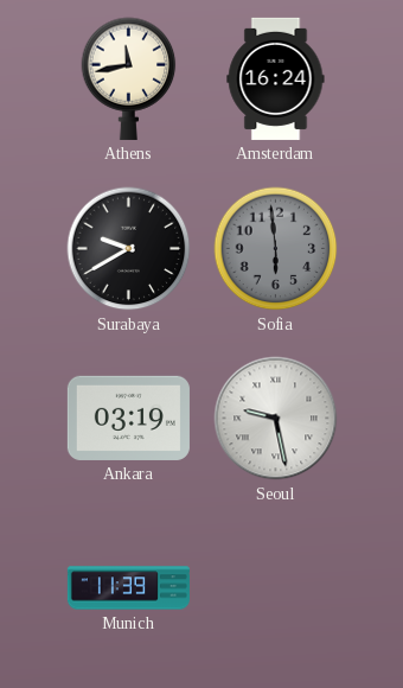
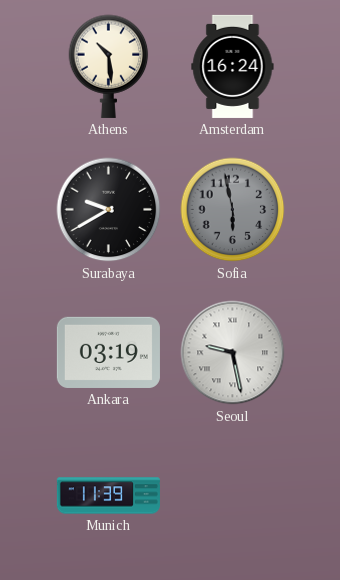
Athens: 11:43 -> 10:29
Sofia: 5:59 -> 5:58
